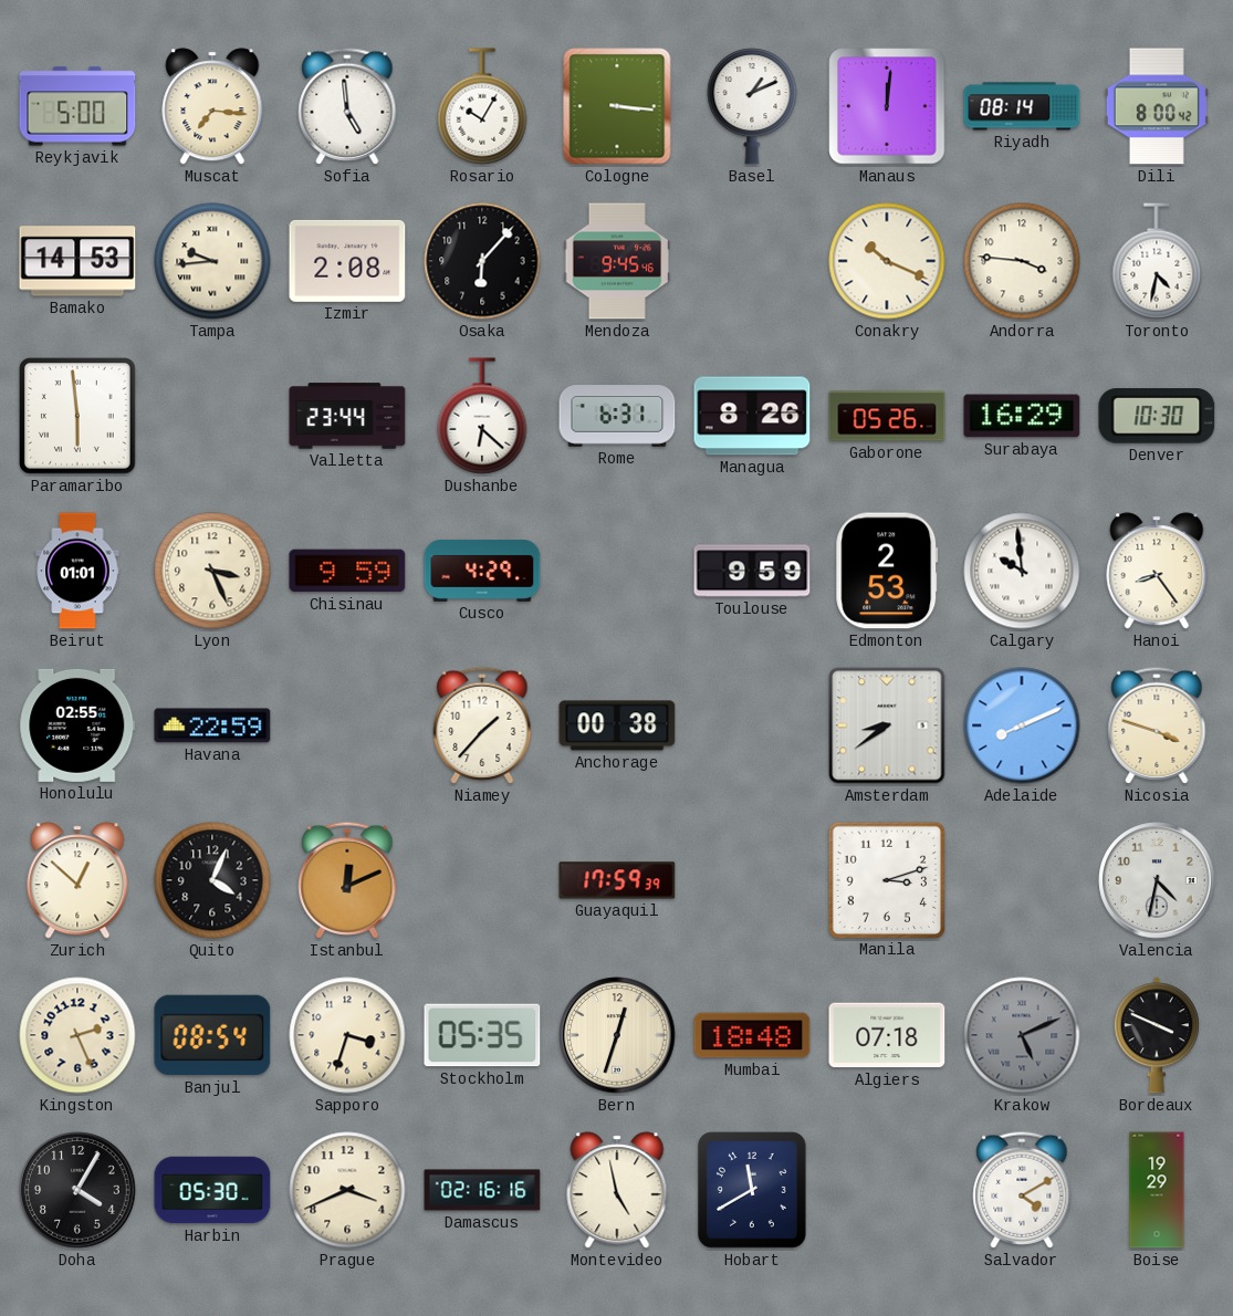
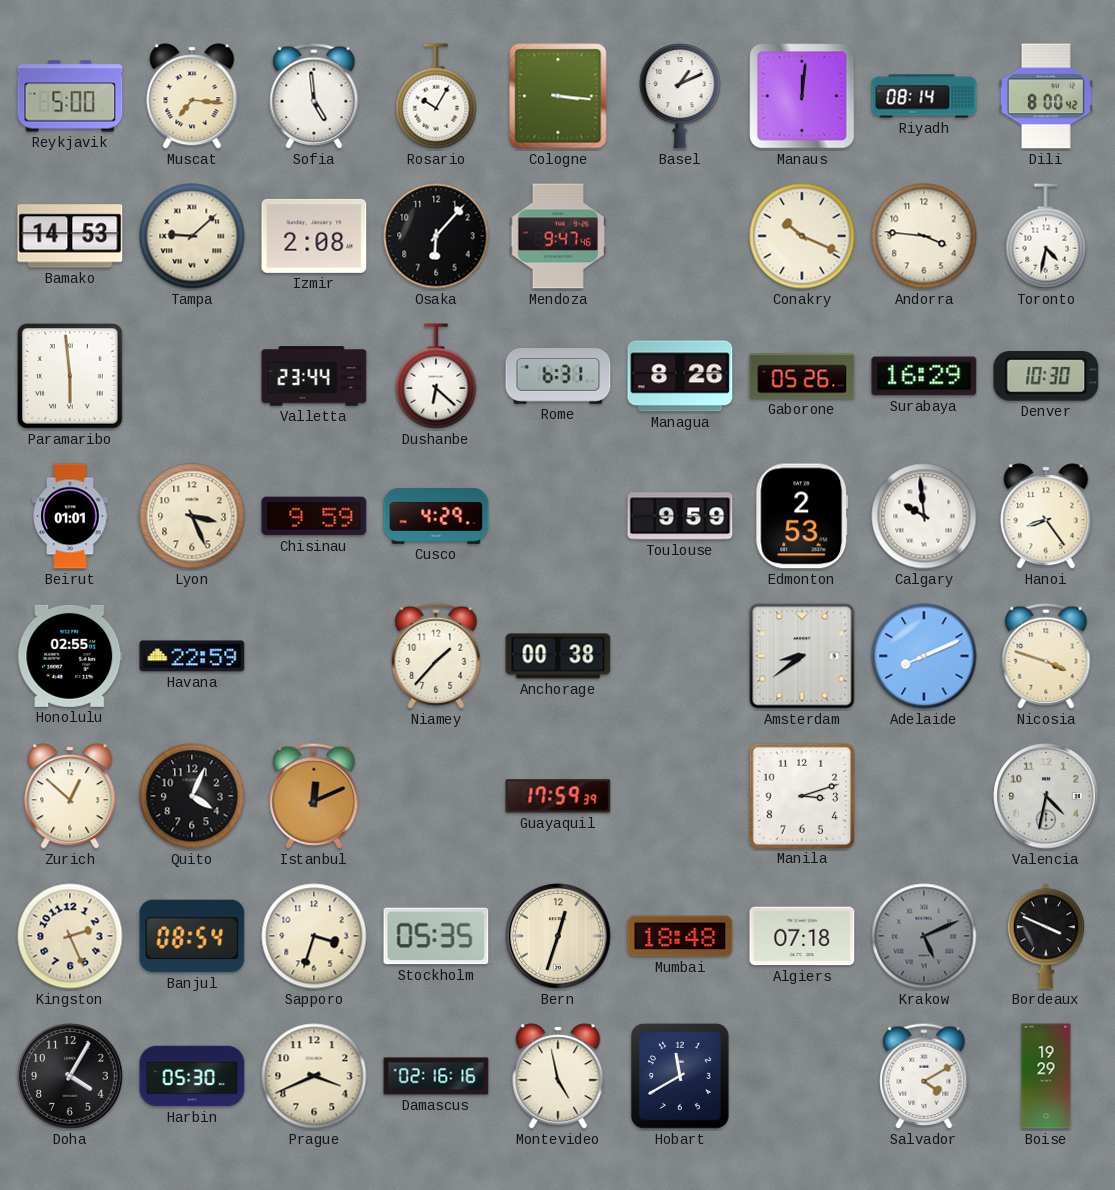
Tampa: 9:44 -> 9:08
Mendoza: 9:45 -> 9:47
